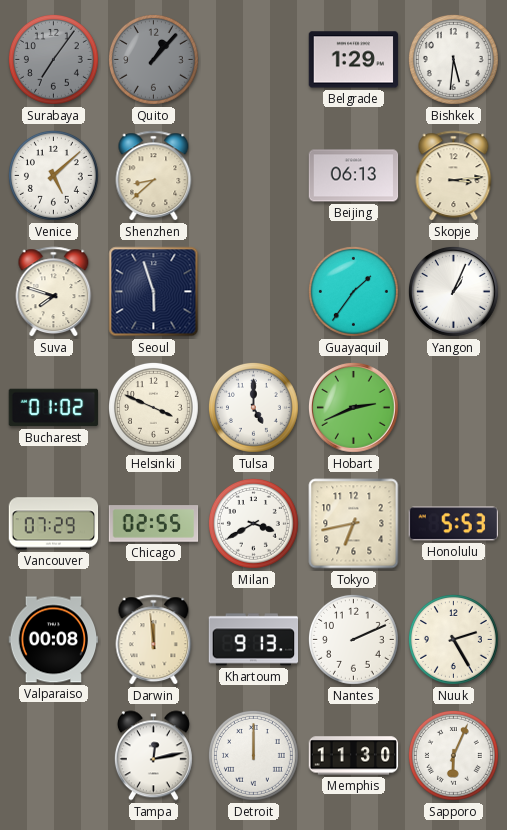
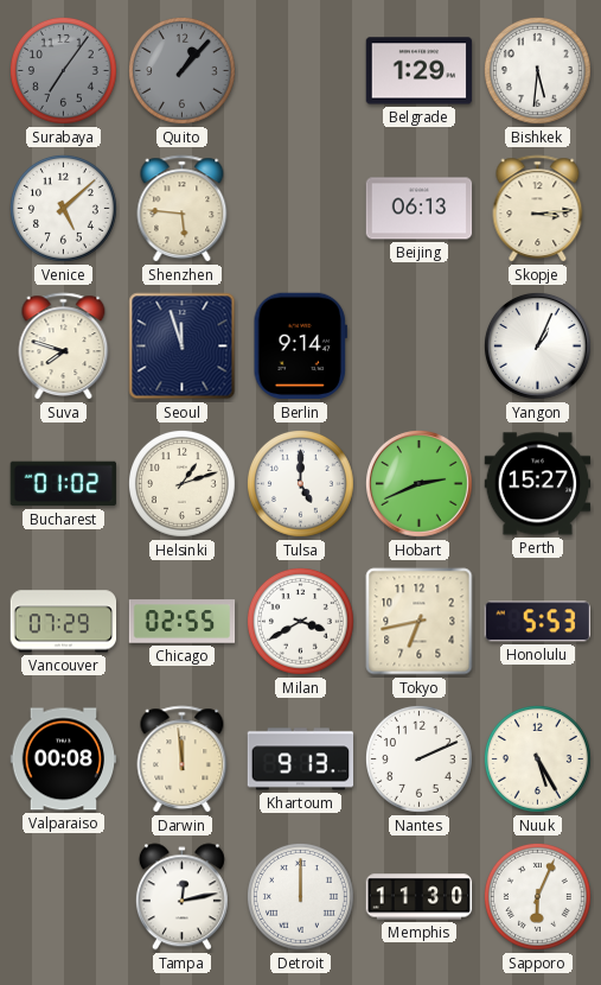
Shenzhen: 8:38 -> 5:46
Seoul: 5:57 -> 11:57
Berlin: none -> 9:14
Guayaquil: 1:36 -> none
Helsinki: 3:49 -> 1:12
Perth: none -> 15:27
Nuuk: 2:25 -> 5:25
